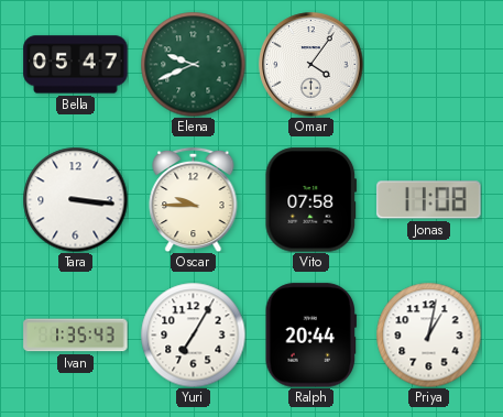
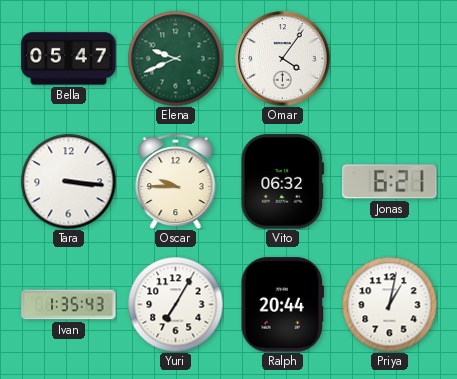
Vito: 07:58 -> 06:32
Jonas: 11:08 -> 6:21
